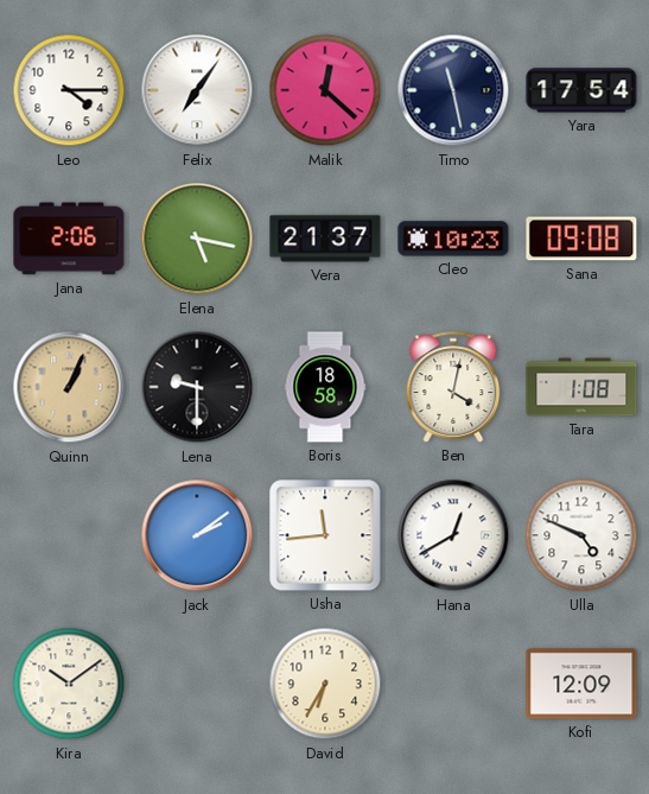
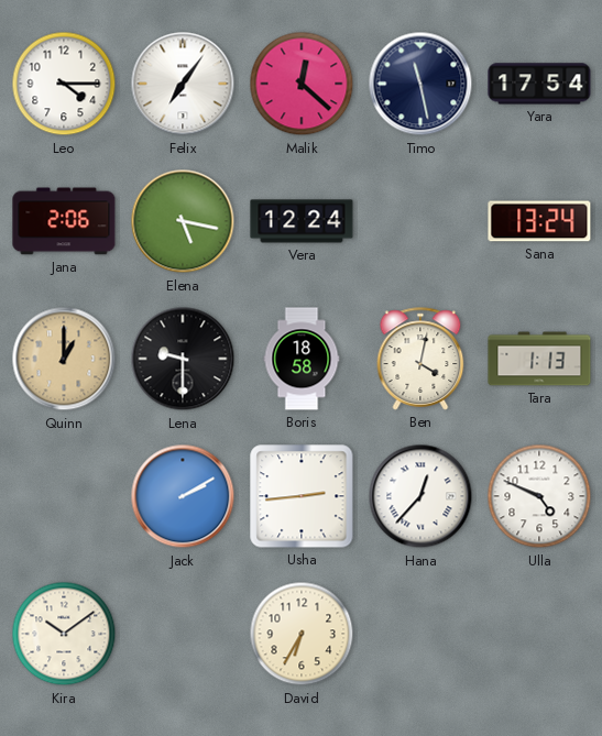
Vera: 21:37 -> 12:24
Cleo: 10:23 -> none
Sana: 09:08 -> 13:24
Quinn: 1:04 -> 1:00
Tara: 1:08 -> 1:13
Jack: 2:09 -> 2:10
Usha: 11:44 -> 2:44
Hana: 12:40 -> 12:37
Kofi: 12:09 -> none
